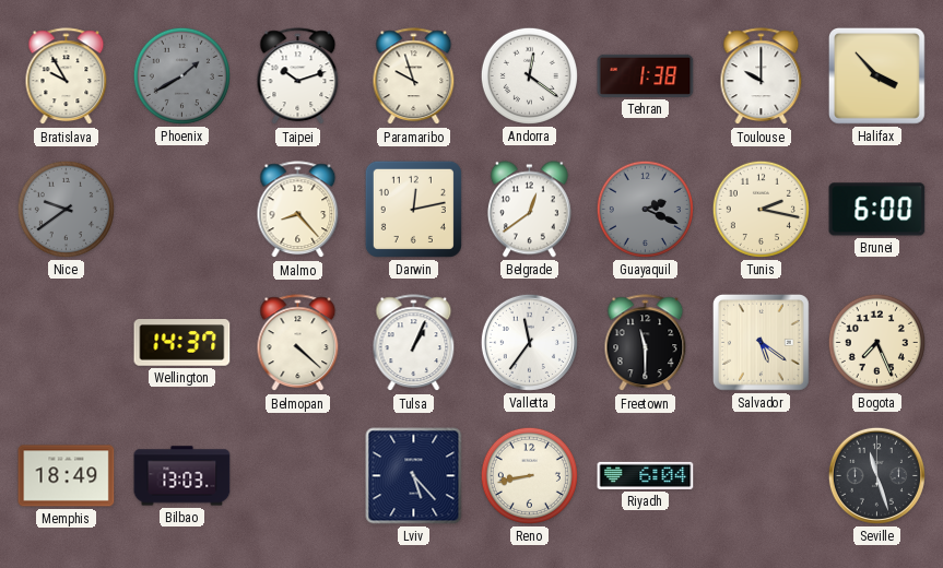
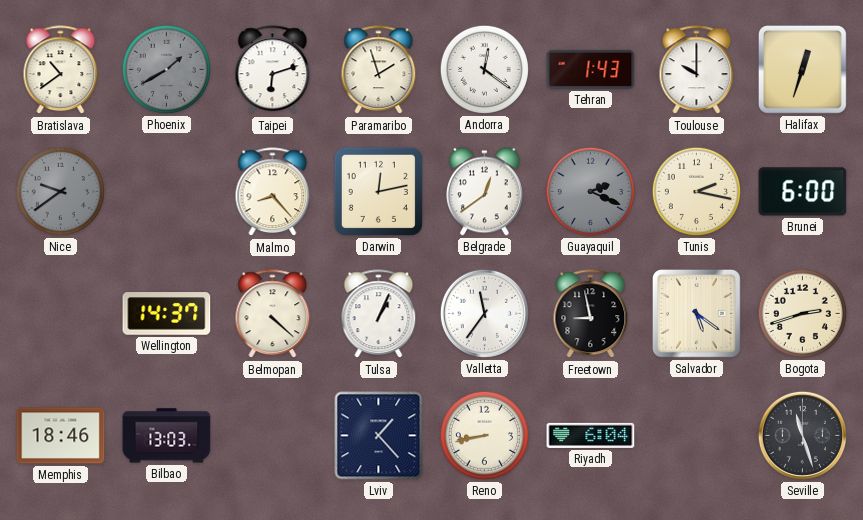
Bratislava: 9:55 -> 10:39
Taipei: 10:12 -> 6:12
Paramaribo: 9:57 -> 1:57
Tehran: 1:38 -> 1:43
Halifax: 3:53 -> 12:33
Freetown: 11:30 -> 8:58
Bogota: 7:26 -> 2:42
Memphis: 18:49 -> 18:46
Lviv: 5:23 -> 1:23
